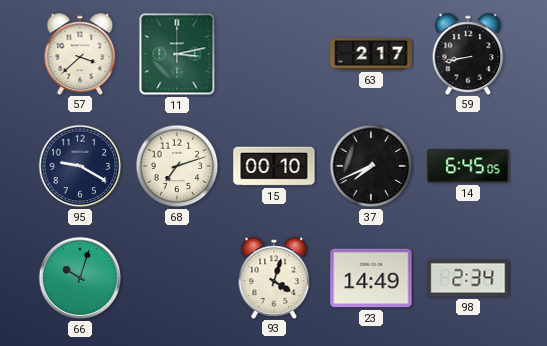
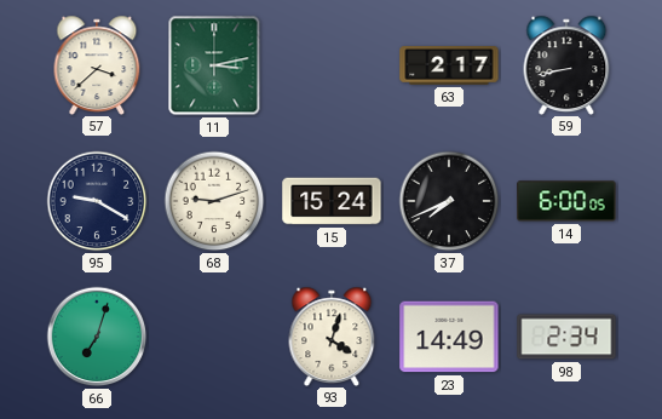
68: 7:12 -> 9:12
15: 00:10 -> 15:24
14: 6:45 -> 6:00
66: 10:03 -> 7:03
